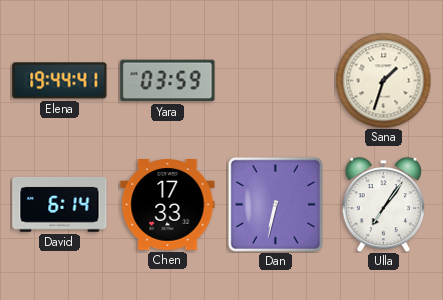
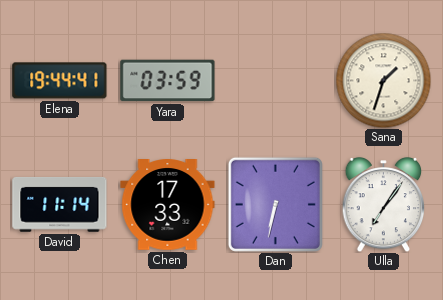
David: 6:14 -> 11:14
